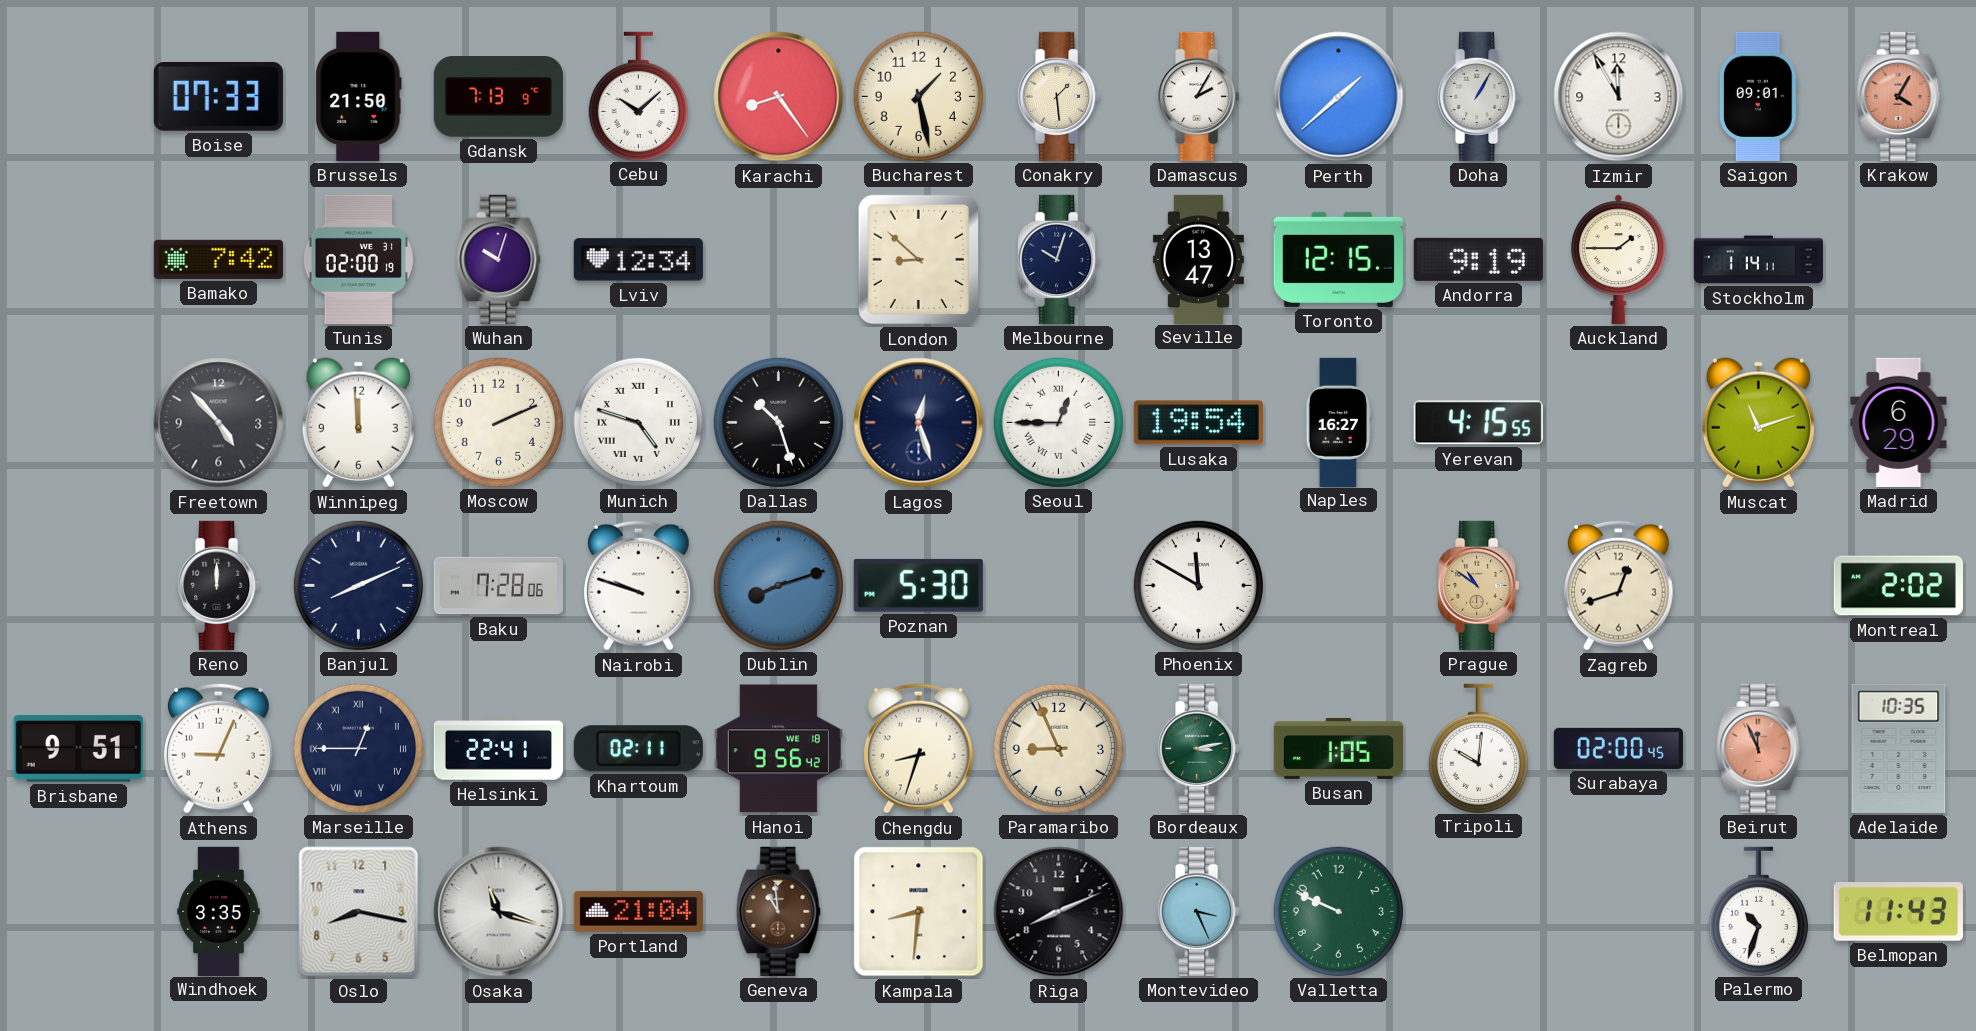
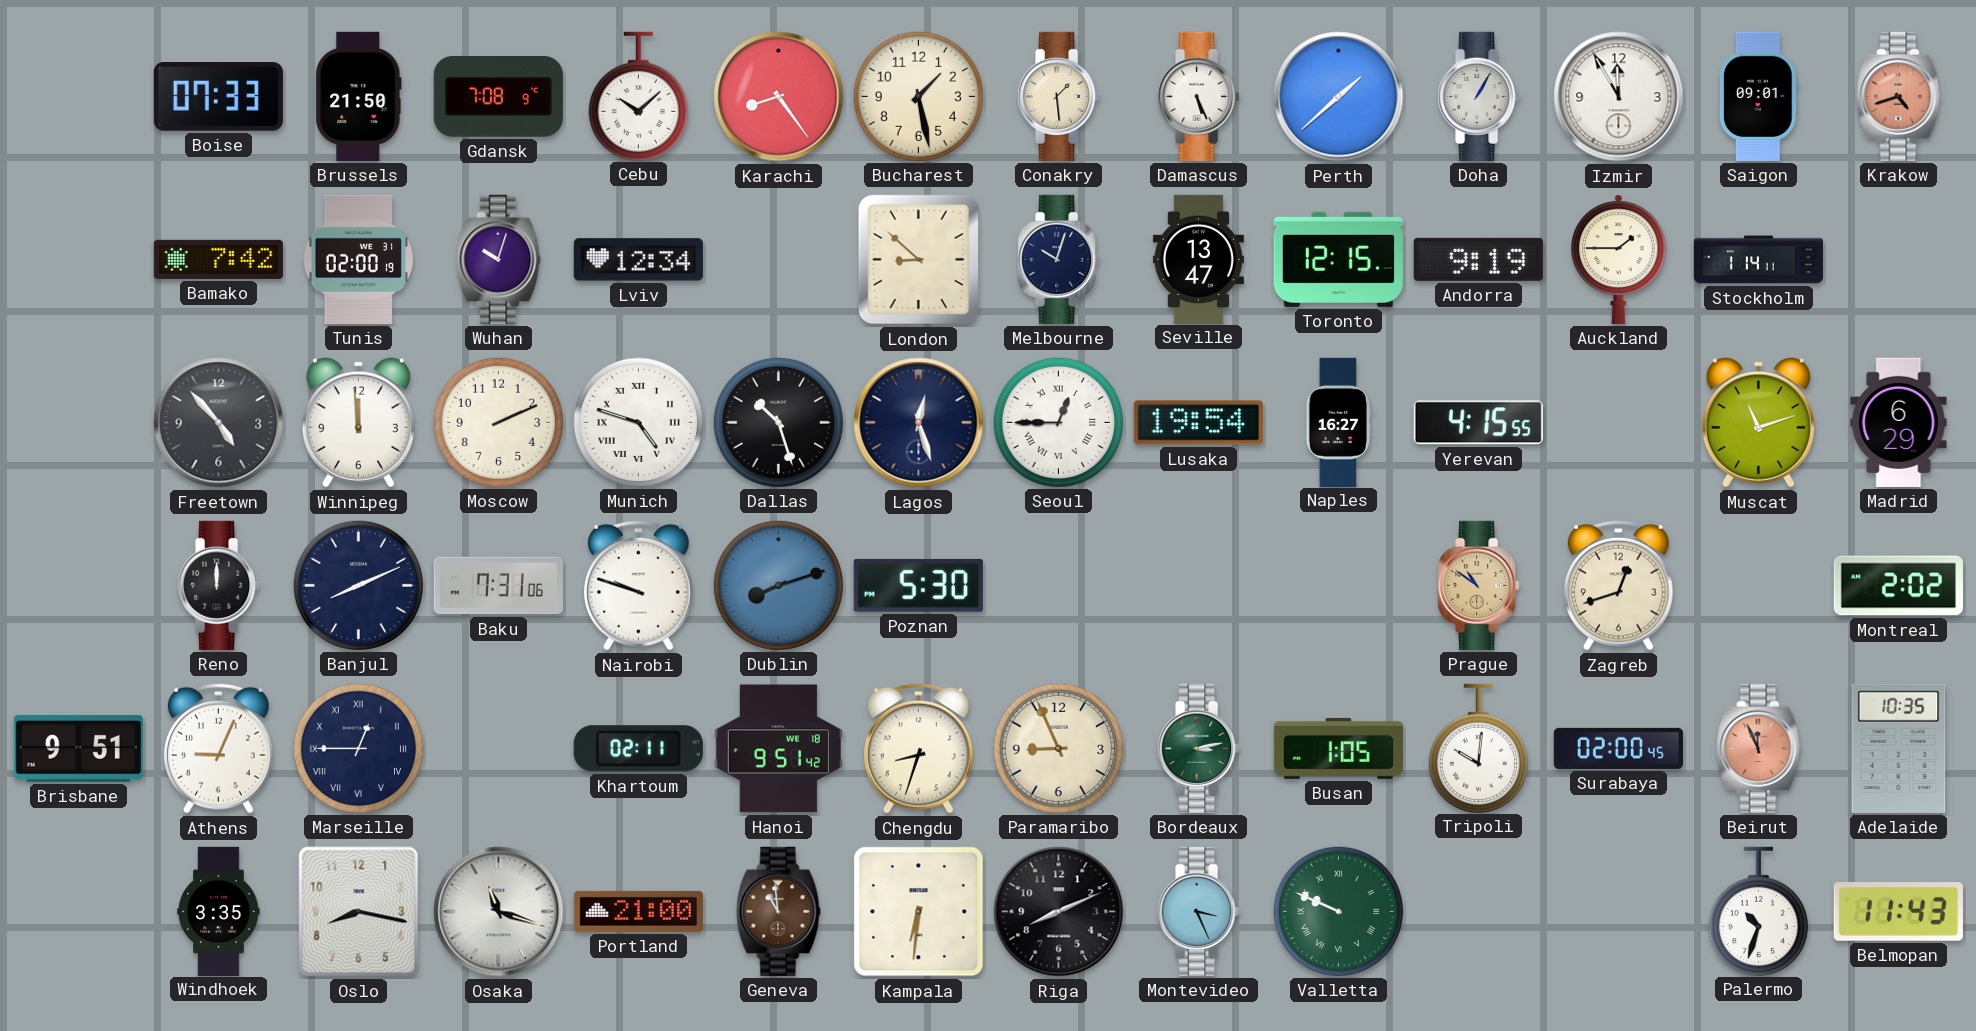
Gdansk: 7:13 -> 7:08
Damascus: 2:05 -> 5:26
Krakow: 4:05 -> 4:42
Baku: 7:28 -> 7:31
Phoenix: 11:50 -> none
Helsinki: 22:41 -> none
Hanoi: 9:56 -> 9:51
Portland: 21:04 -> 21:00
Kampala: 8:31 -> 6:31
Valletta numerals: Arabic -> Roman
